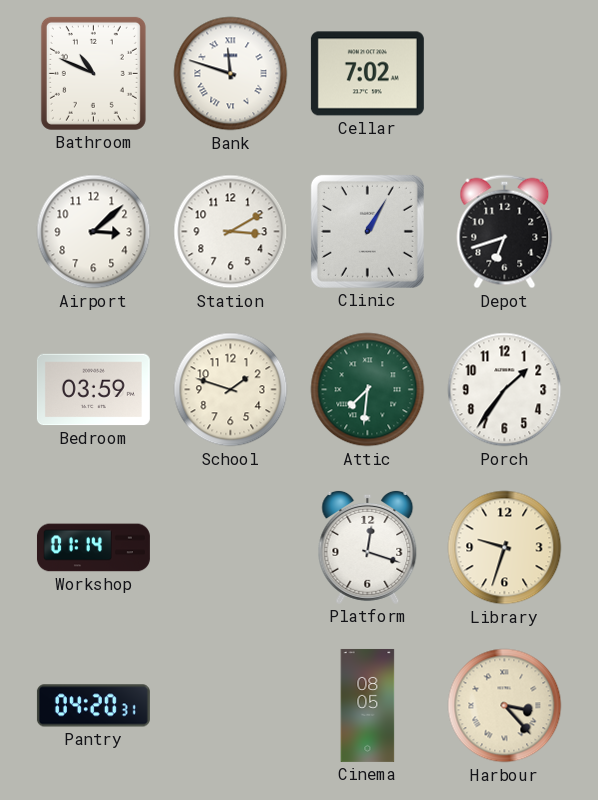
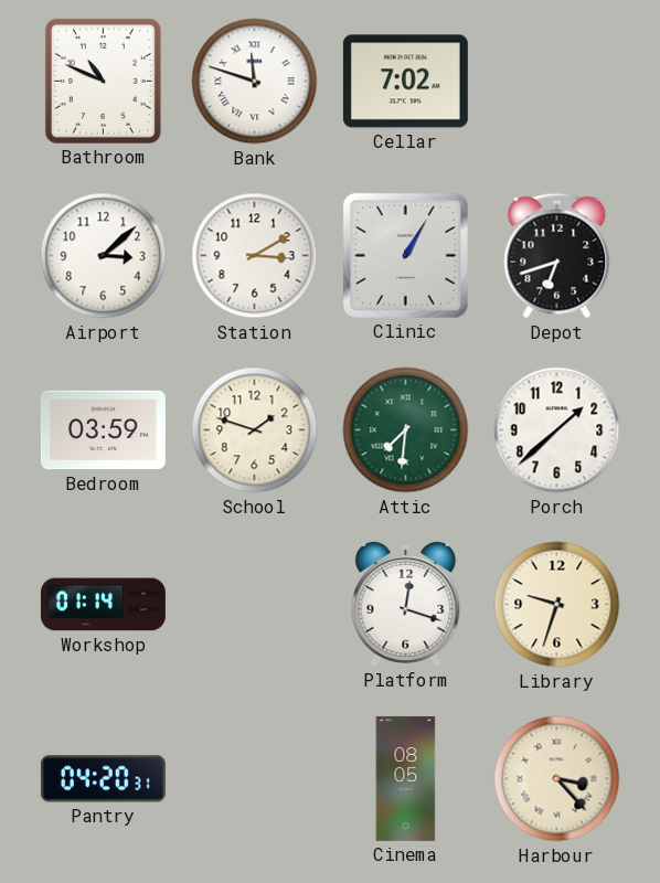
Porch: 1:36 -> 1:38
